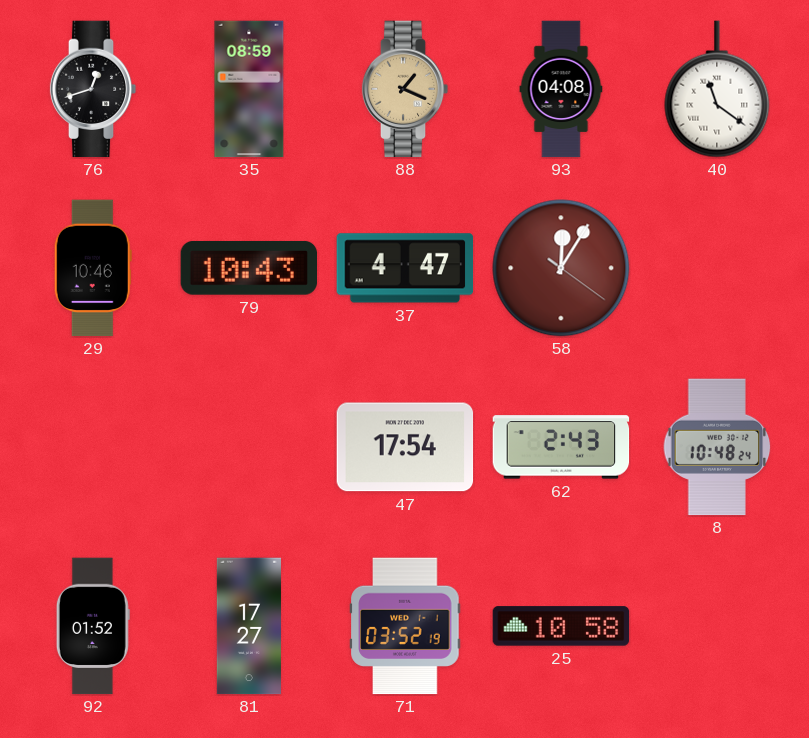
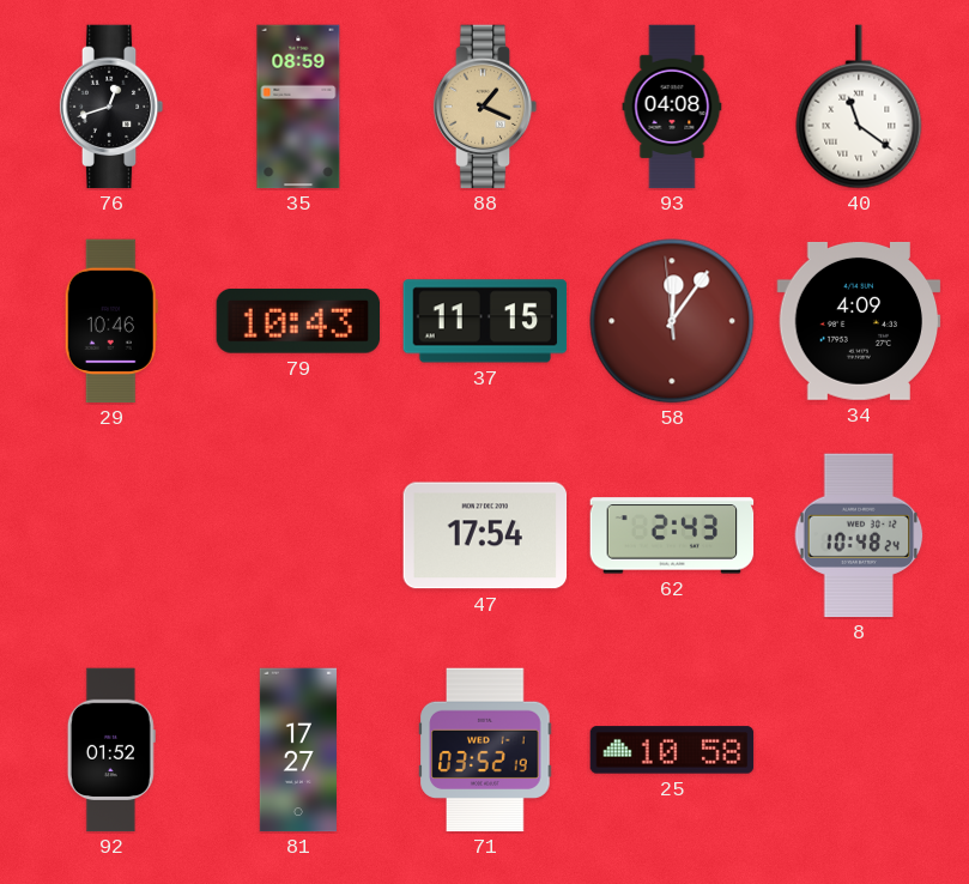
37: 4:47 -> 11:15
58: 12:05:21 -> 12:05:59
34: none -> 4:09
